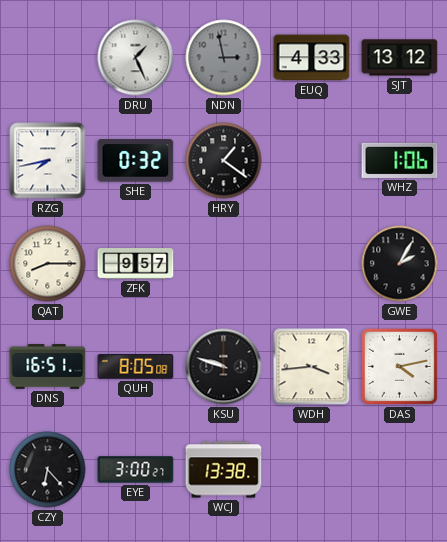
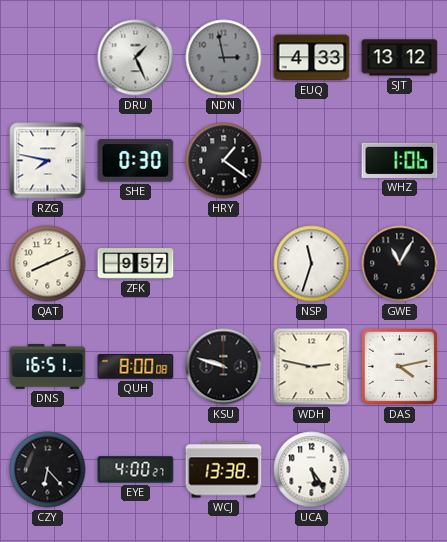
RZG: 7:43 -> 7:47
SHE: 0:32 -> 0:30
QAT: 8:15 -> 8:11
NSP: none -> 11:33
GWE: 2:05 -> 11:05
QUH: 8:05 -> 8:00
WDH: 3:44 -> 2:47
EYE: 3:00 -> 4:00
UCA: none -> 5:24
